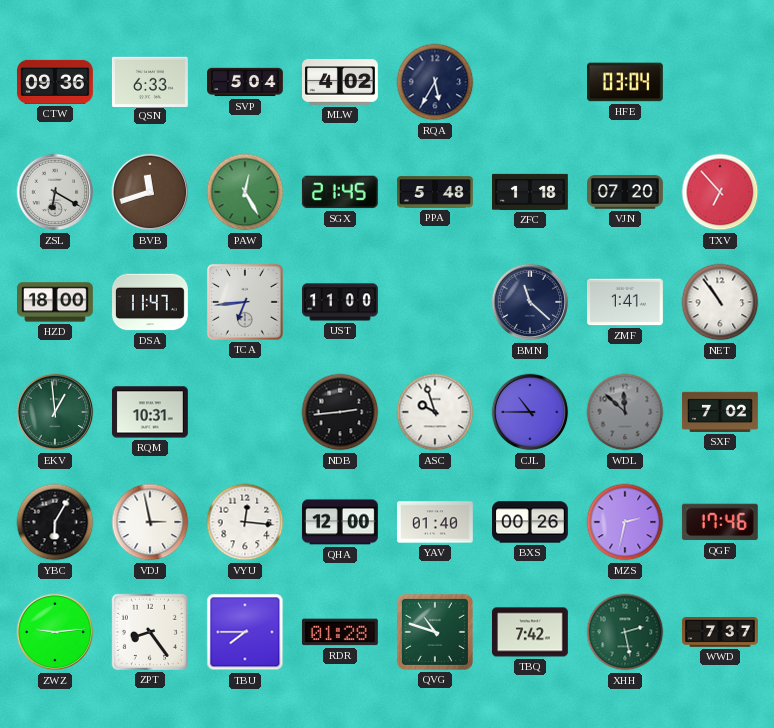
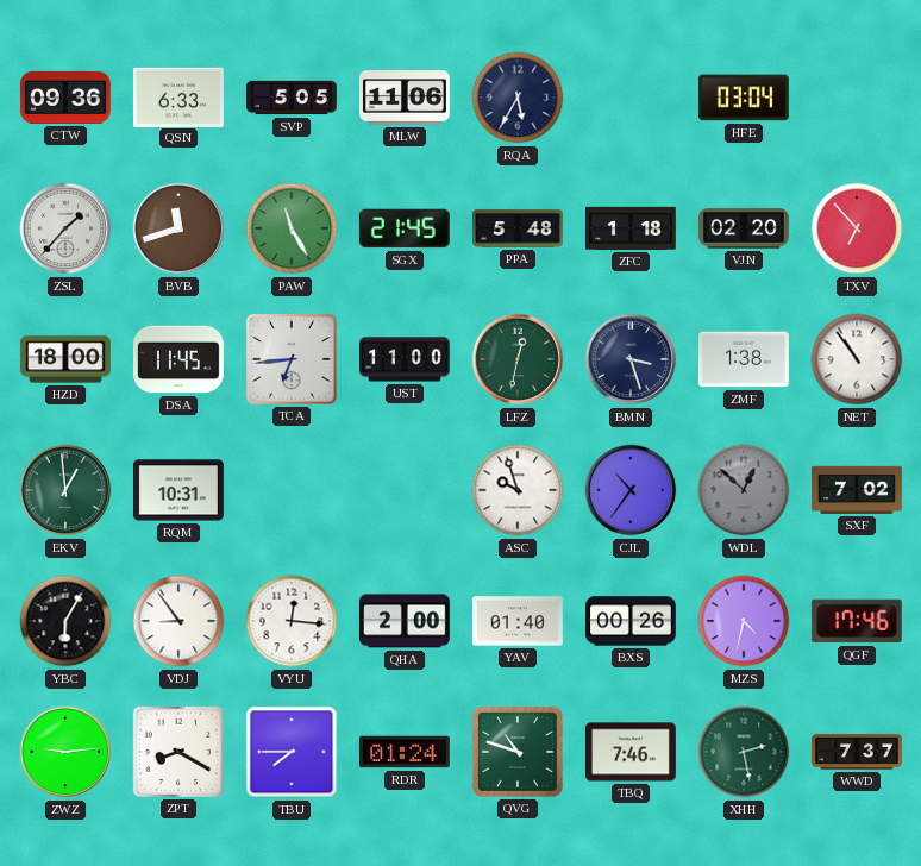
SVP: 5:04 -> 5:05
MLW: 4:02 -> 11:06
ZSL: 6:20 -> 1:37
PAW: 12:25 -> 11:25
VJN: 07:20 -> 02:20
DSA: 11:47 -> 11:45
LFZ: none -> 12:32
BMN: 11:22 -> 3:27
ZMF: 1:41 -> 1:38
NDB: 2:44 -> none
CJL: 10:45 -> 10:36
WDL: 11:52 -> 12:52
VDJ: 2:58 -> 8:54
QHA: 12:00 -> 2:00
MZS: 2:32 -> 4:32
ZPT: 8:24 -> 8:20
RDR: 01:28 -> 01:24
TBQ: 7:42 -> 7:46
